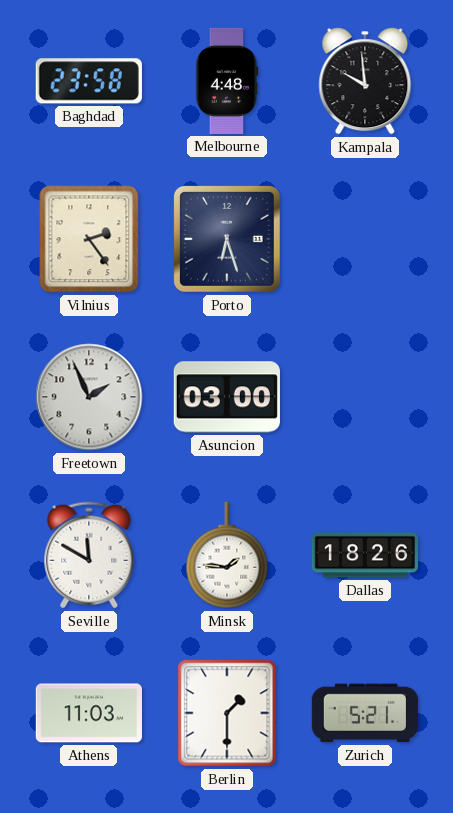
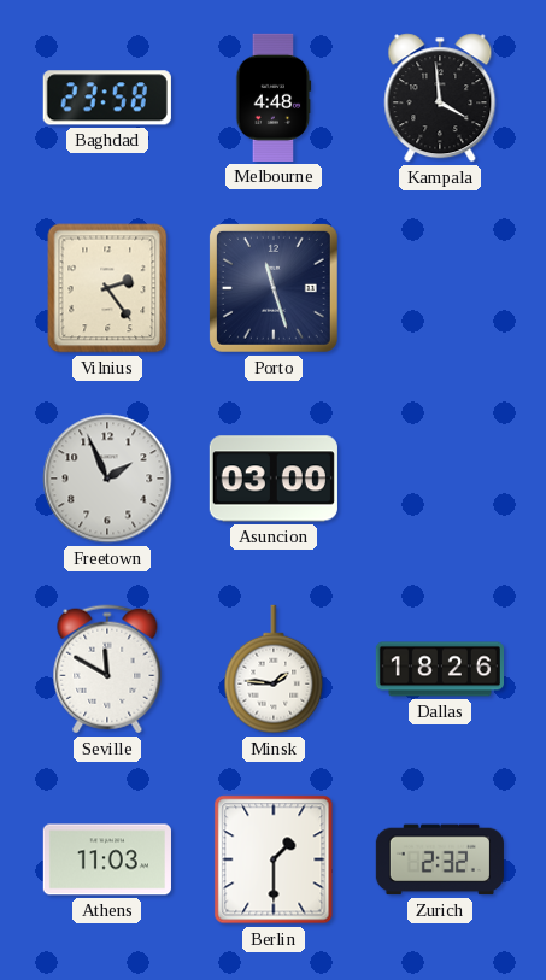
Kampala: 9:59 -> 3:59
Porto: 6:27 -> 11:27
Zurich: 5:21 -> 2:32
